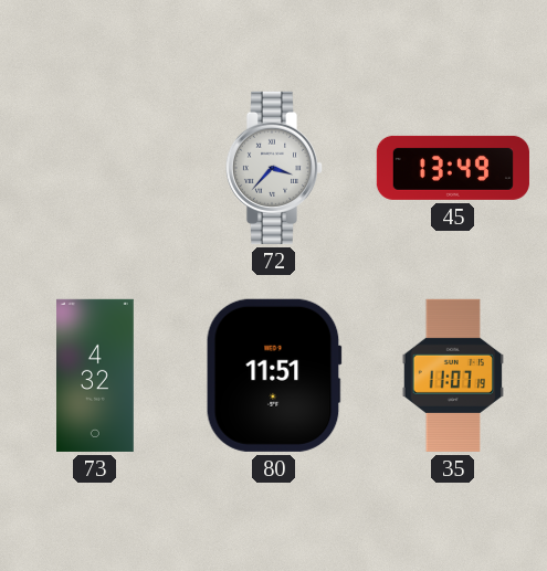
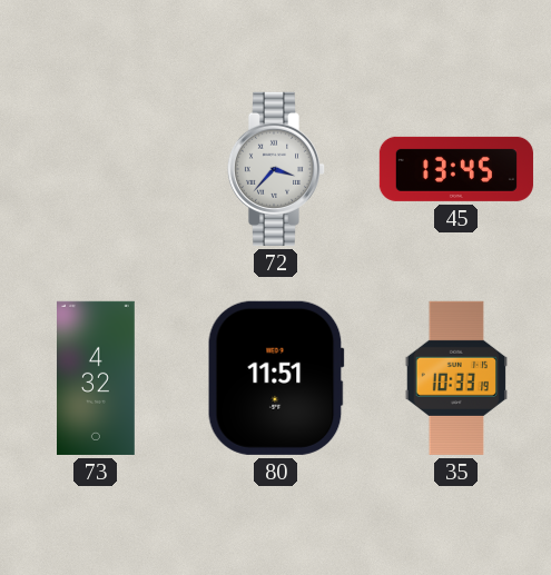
45: 13:49 -> 13:45
35: 11:07 -> 10:33
